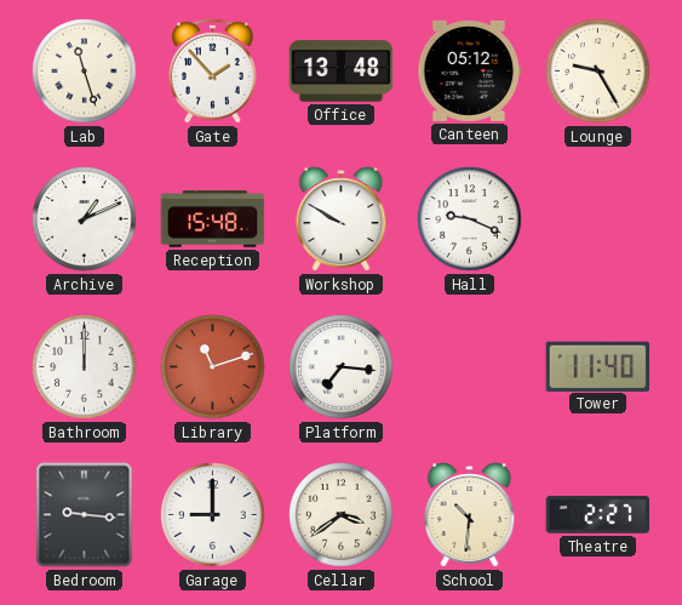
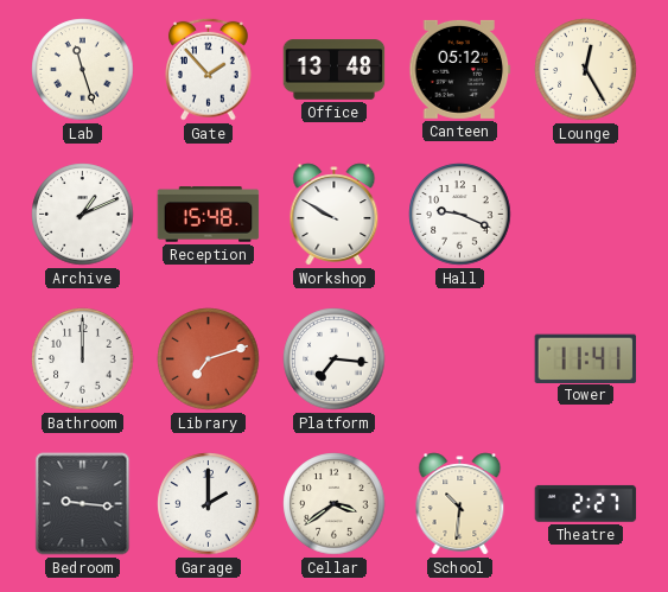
Lounge: 9:25 -> 12:25
Library: 11:12 -> 7:12
Tower: 11:40 -> 11:41
Garage: 9:00 -> 2:00
